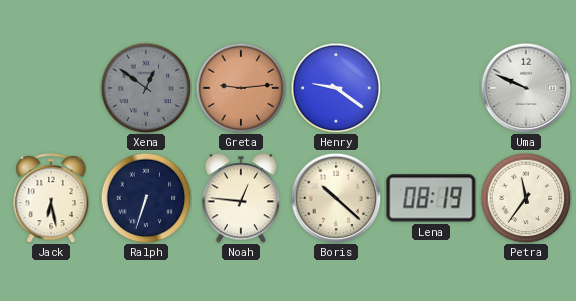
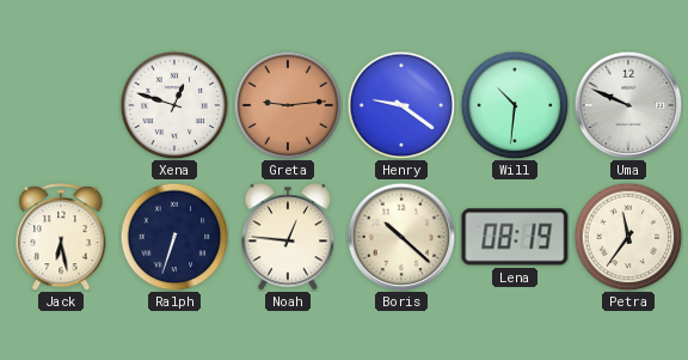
Xena: 12:51 -> 12:48
Xena dial: grey -> white
Will: none -> 10:31
